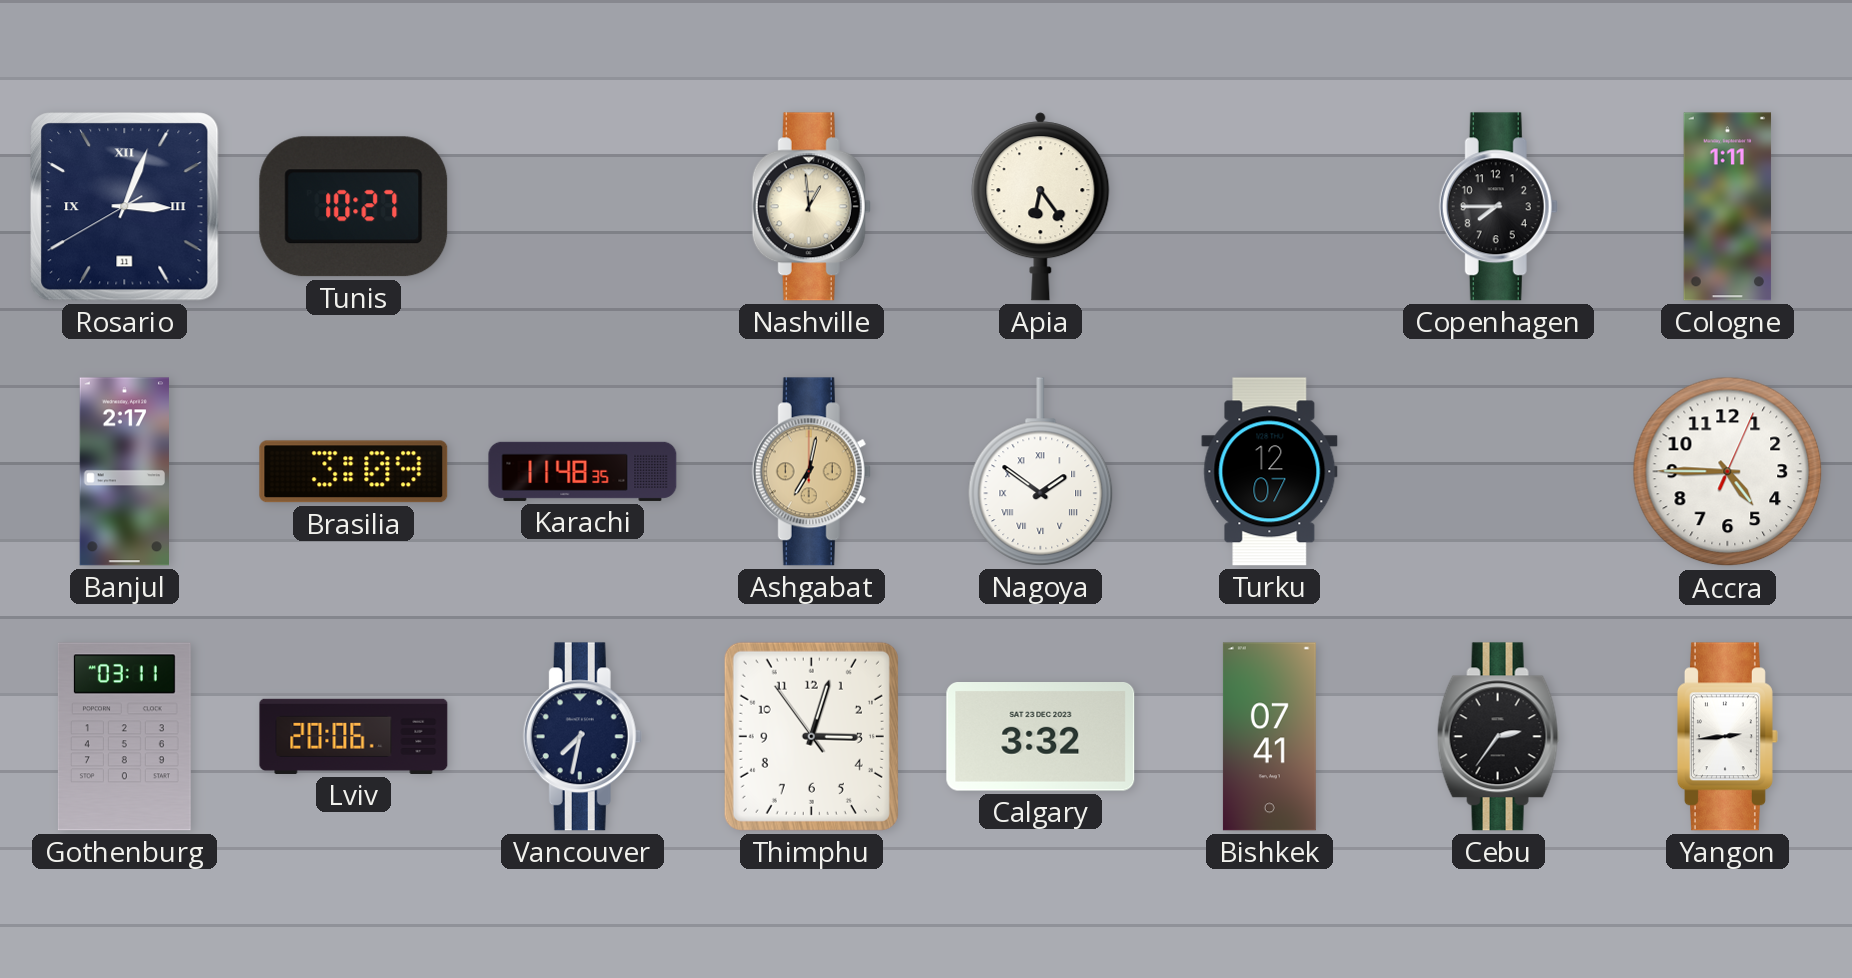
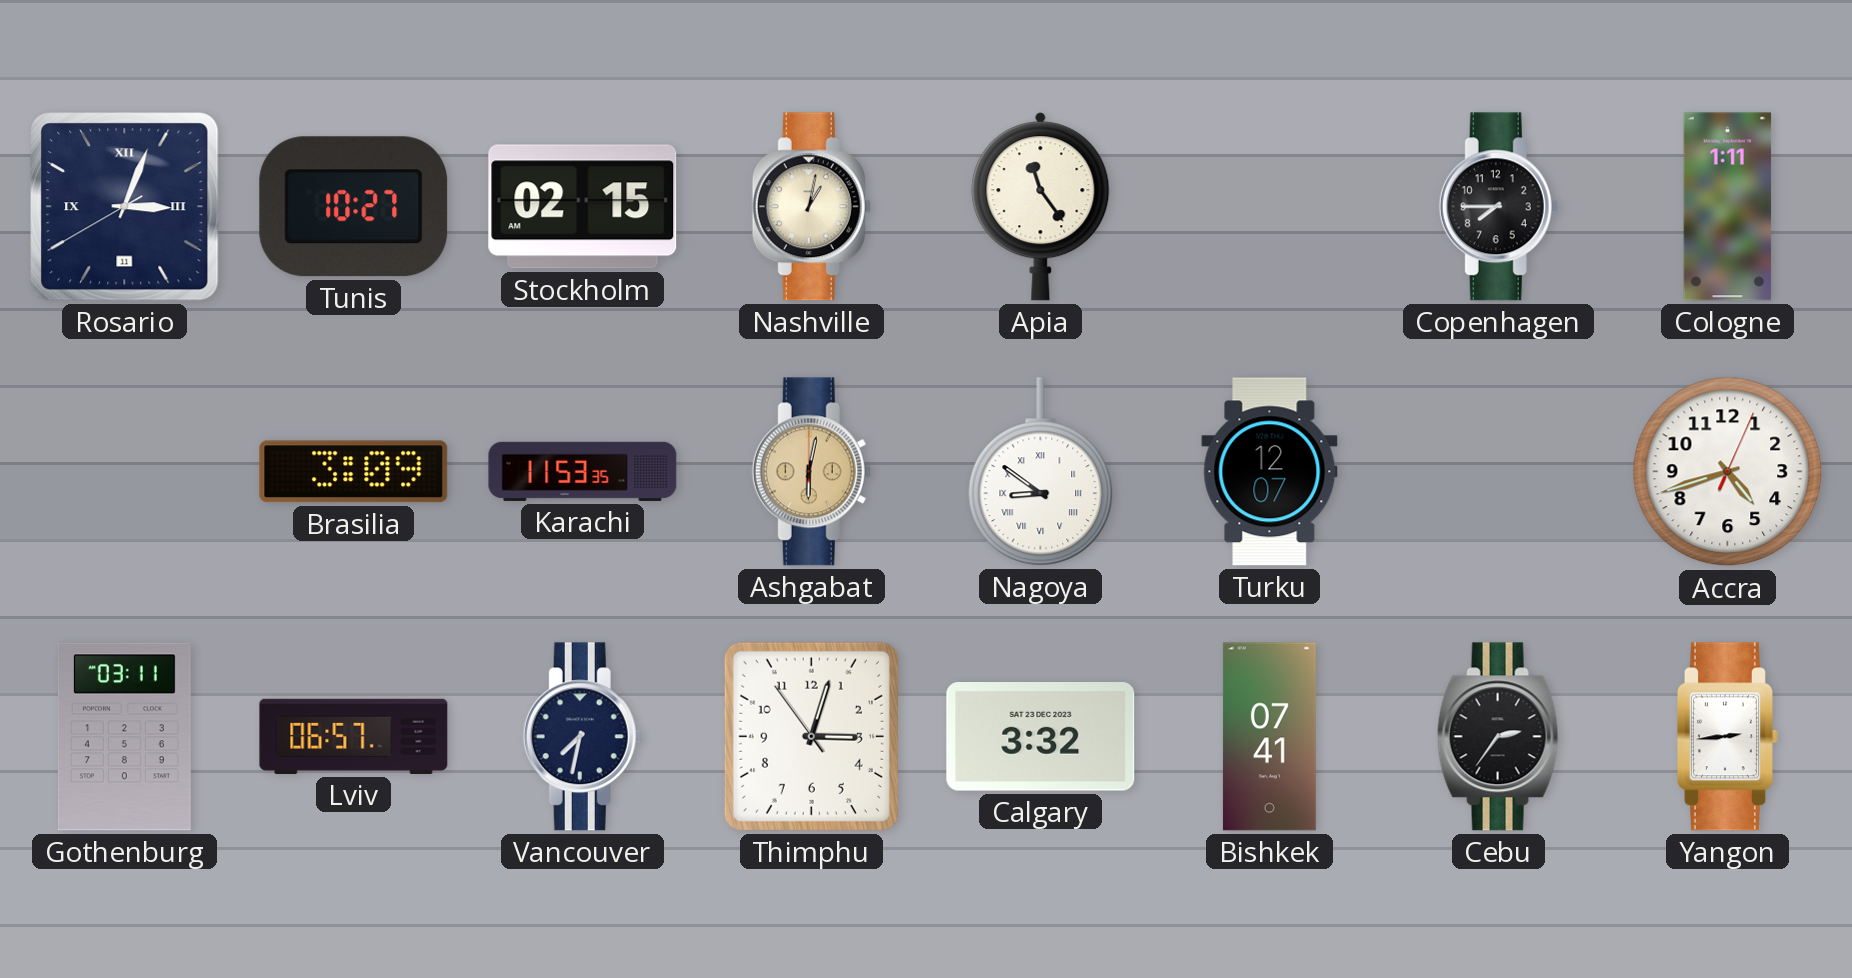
Stockholm: none -> 02:15
Nashville: 12:59 -> 1:02
Apia: 6:24 -> 11:24
Banjul: 2:17 -> none
Karachi: 11:48 -> 11:53
Ashgabat: 7:02 -> 6:02
Nagoya: 1:51 -> 8:51
Accra: 4:45 -> 4:42
Lviv: 20:06 -> 06:57
